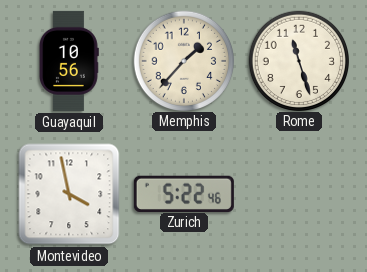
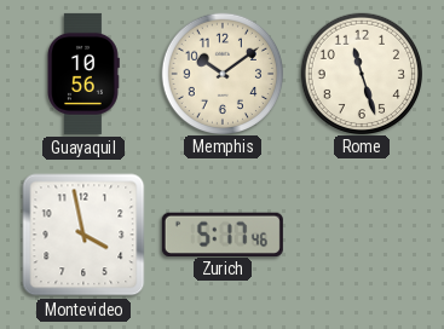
Memphis: 1:37 -> 10:09
Zurich: 5:22 -> 5:17
